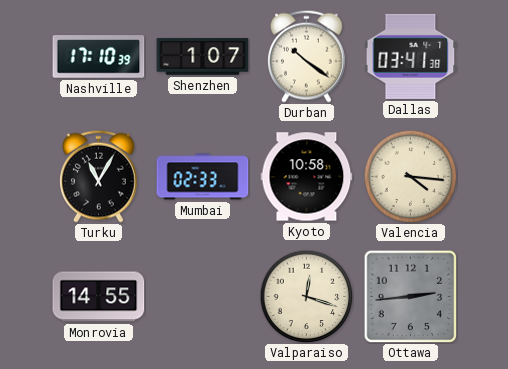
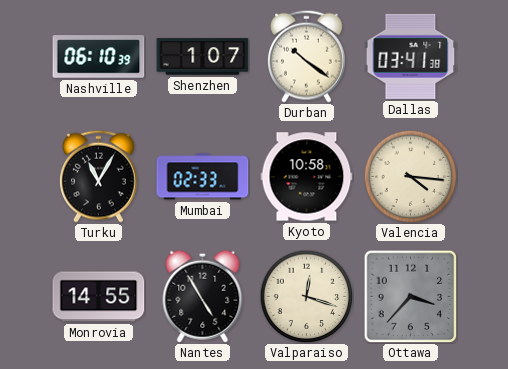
Nashville: 17:10 -> 06:10
Nantes: none -> 4:55
Ottawa: 2:44 -> 3:37
